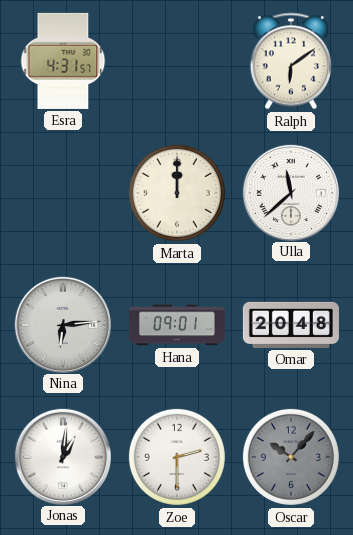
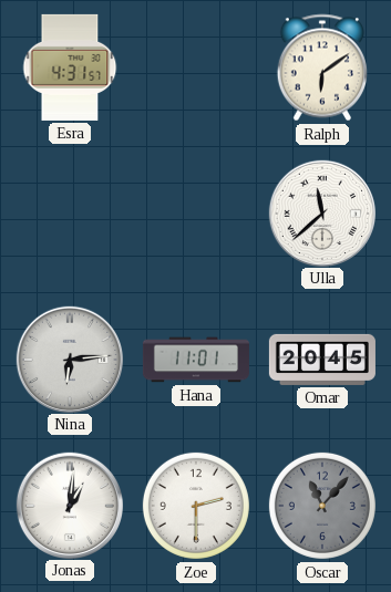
Marta: 12:00 -> none
Hana: 09:01 -> 11:01
Omar: 20:48 -> 20:45
Oscar: 10:07 -> 11:07
